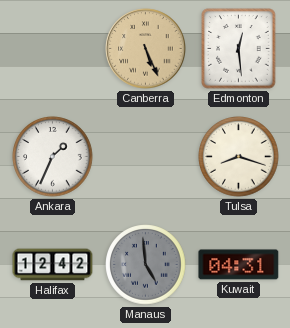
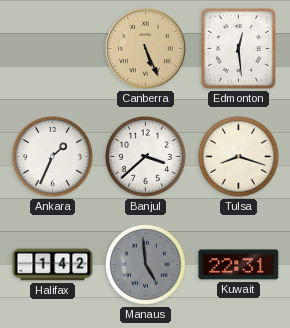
Banjul: none -> 3:38
Halifax: 12:42 -> 1:42
Kuwait: 04:31 -> 22:31
